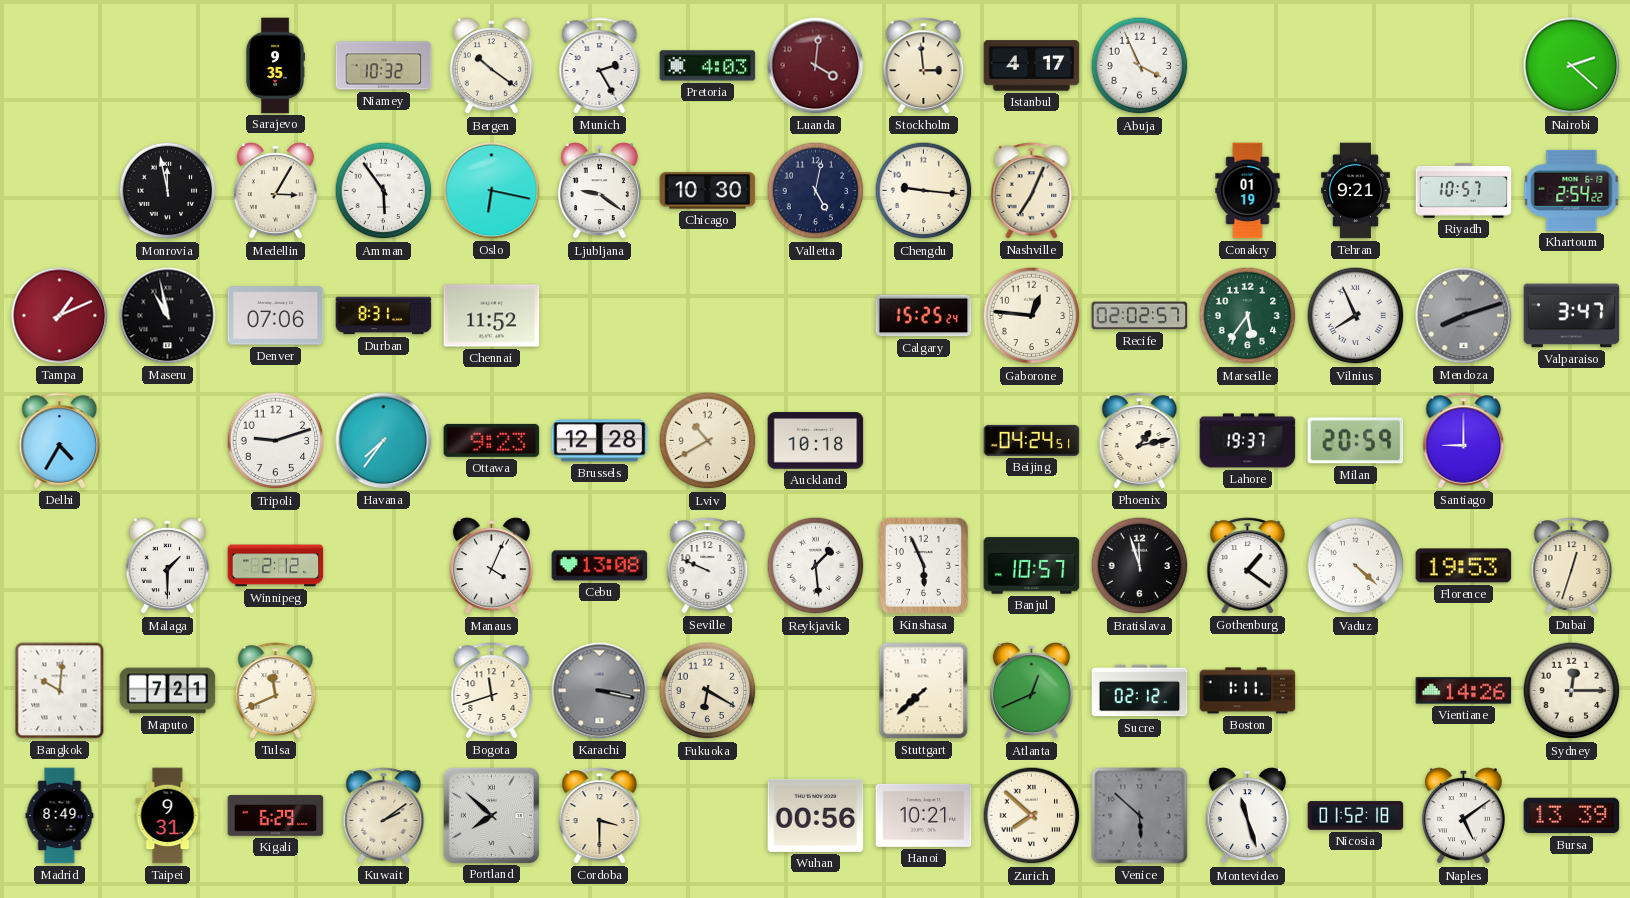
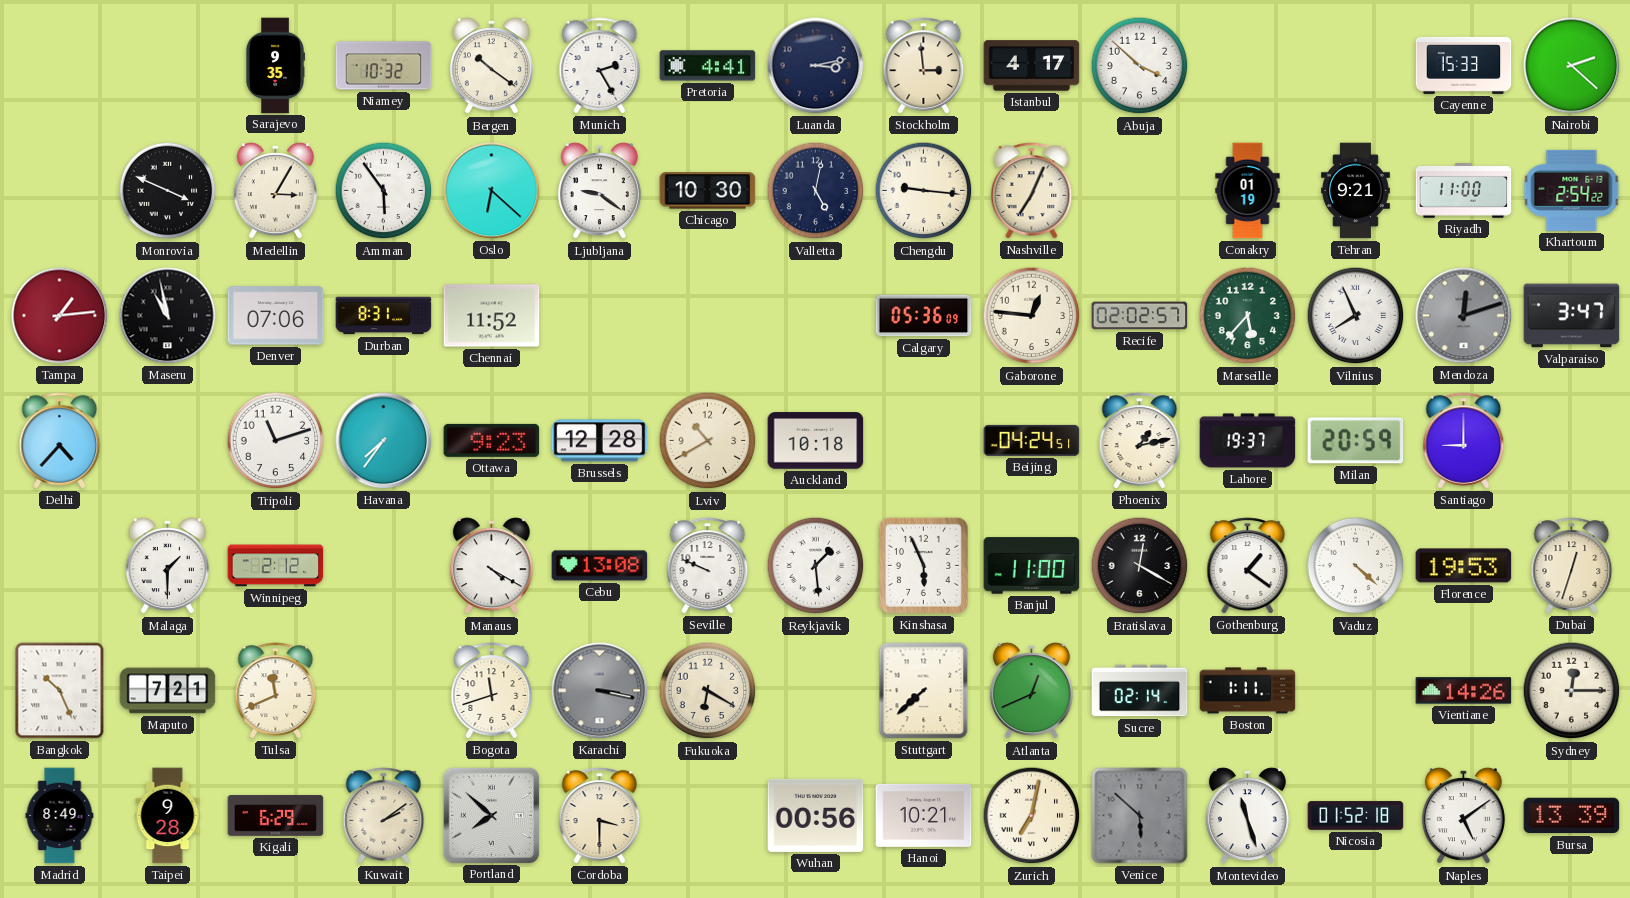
Pretoria: 4:03 -> 4:41
Luanda: 4:01 -> 3:13
Luanda dial: burgundy -> navy
Abuja: 3:56 -> 3:52
Cayenne: none -> 15:33
Monrovia: 11:58 -> 3:49
Oslo: 6:17 -> 6:22
Riyadh: 10:57 -> 11:00
Tampa: 1:11 -> 1:14
Calgary: 15:25 -> 05:36
Marseille: 5:36 -> 5:37
Mendoza: 8:12 -> 12:12
Delhi: 4:35 -> 4:37
Tripoli: 9:12 -> 11:12
Manaus: 4:04 -> 4:20
Banjul: 10:57 -> 11:00
Bratislava: 11:57 -> 12:20
Bangkok: 10:01 -> 10:26
Sucre: 02:12 -> 02:14
Taipei: 9:31 -> 9:28
Zurich: 7:52 -> 7:02
